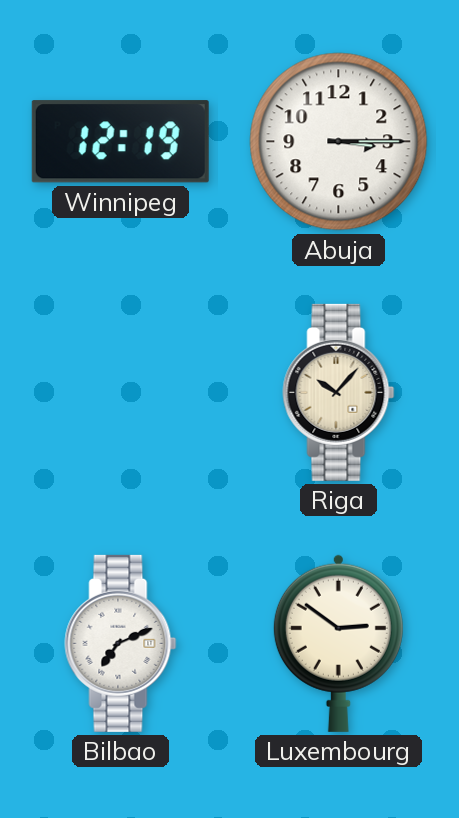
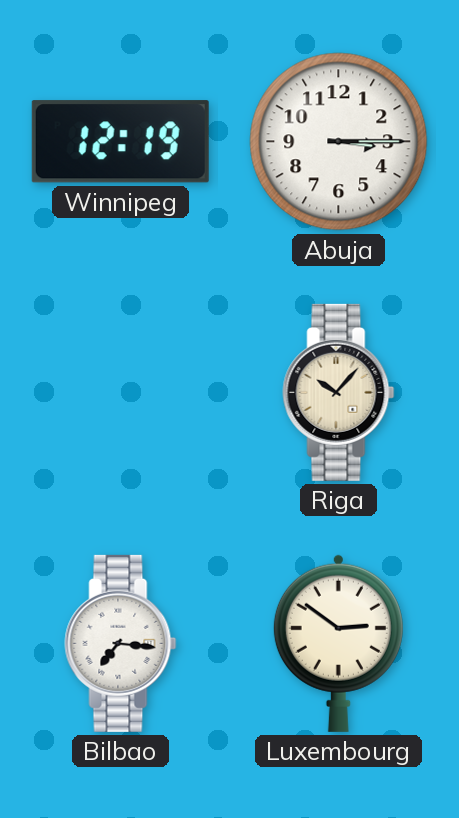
Bilbao: 7:11 -> 7:16
